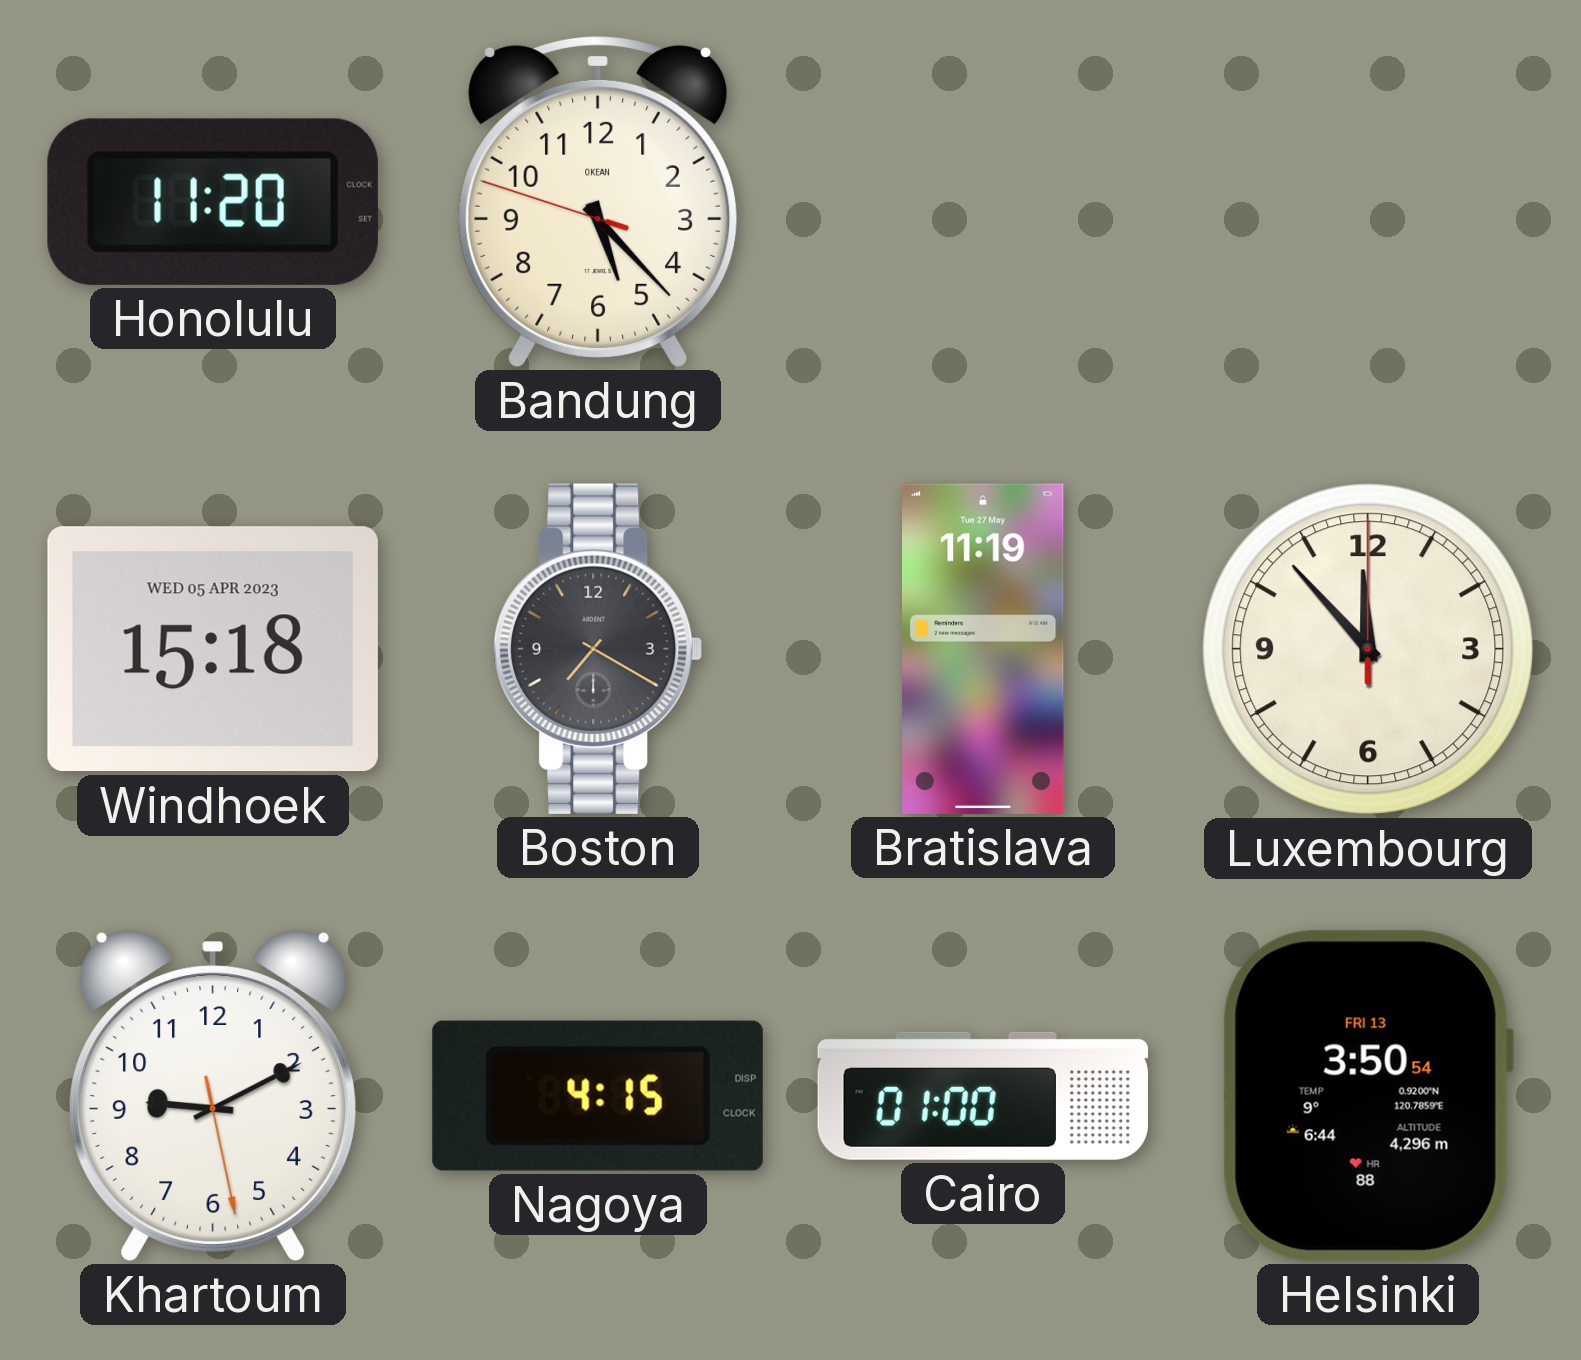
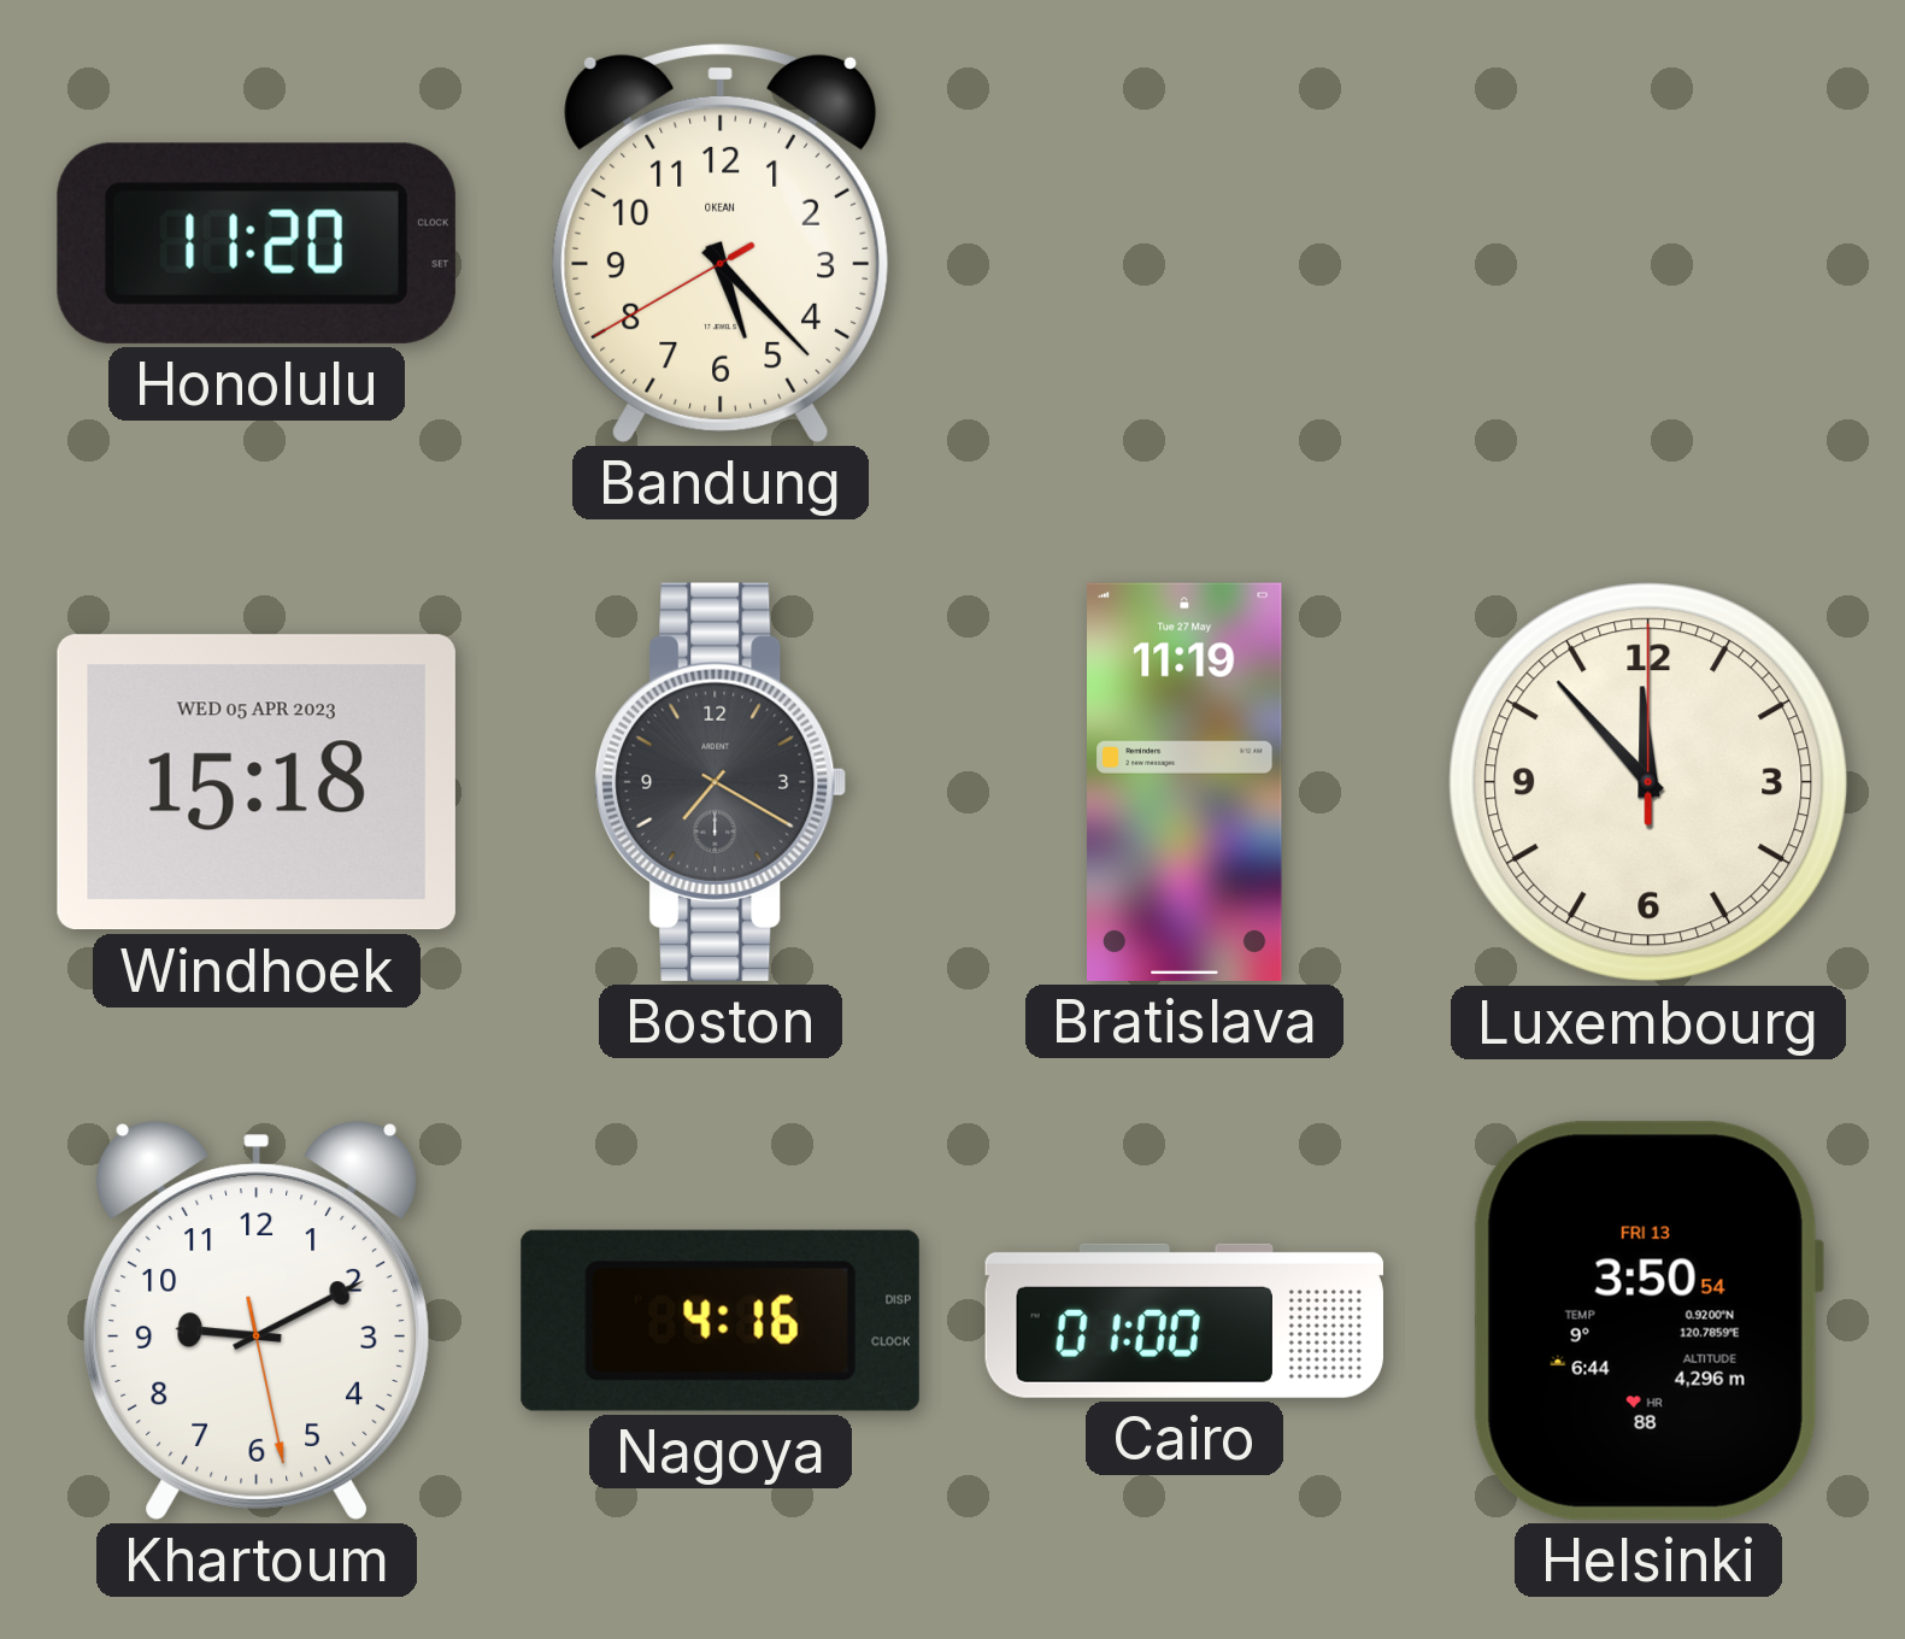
Bandung: 5:22:48 -> 5:22:40
Nagoya: 4:15 -> 4:16
